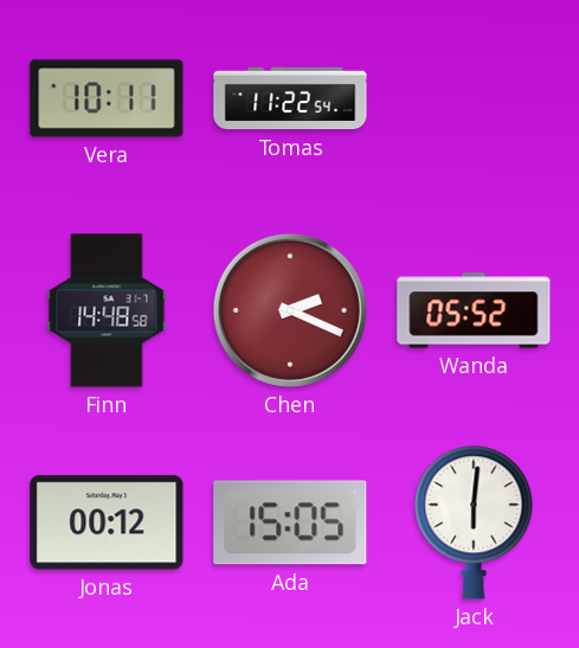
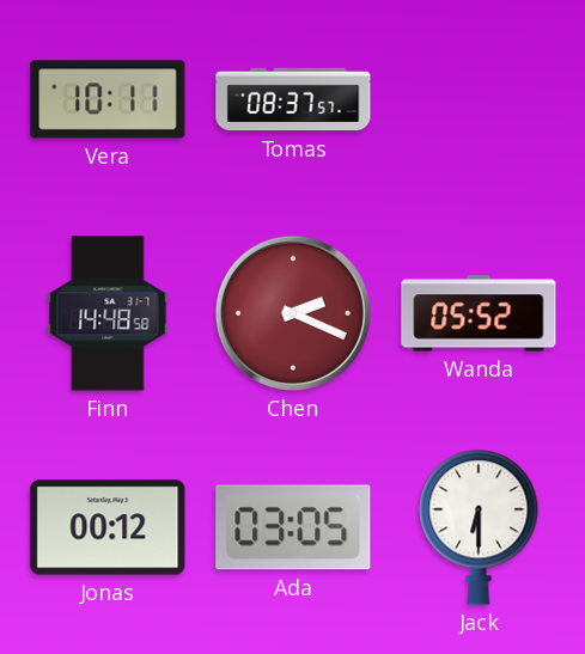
Tomas: 11:22 -> 08:37
Ada: 15:05 -> 03:05
Jack: 6:01 -> 6:30
